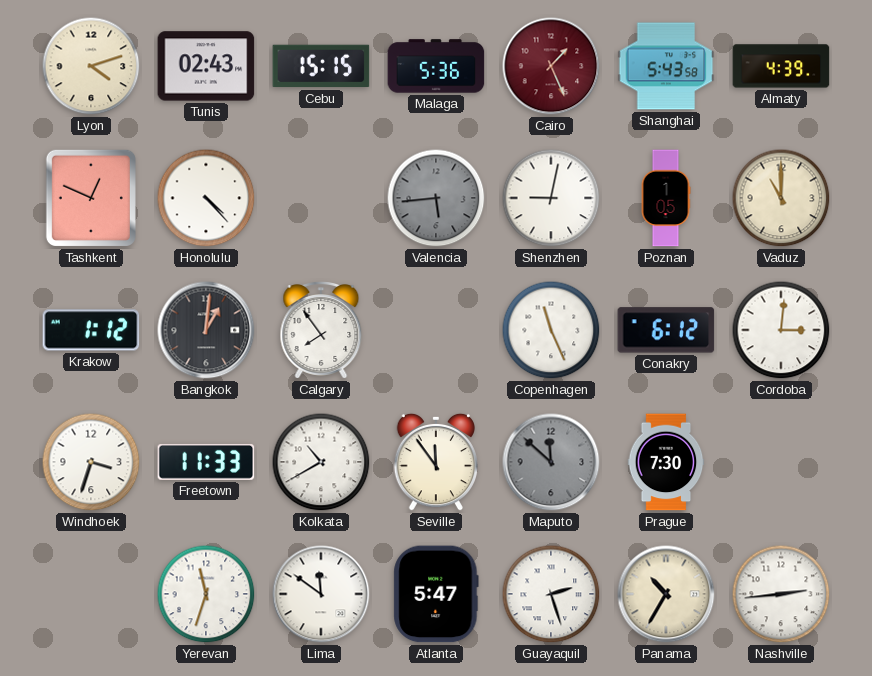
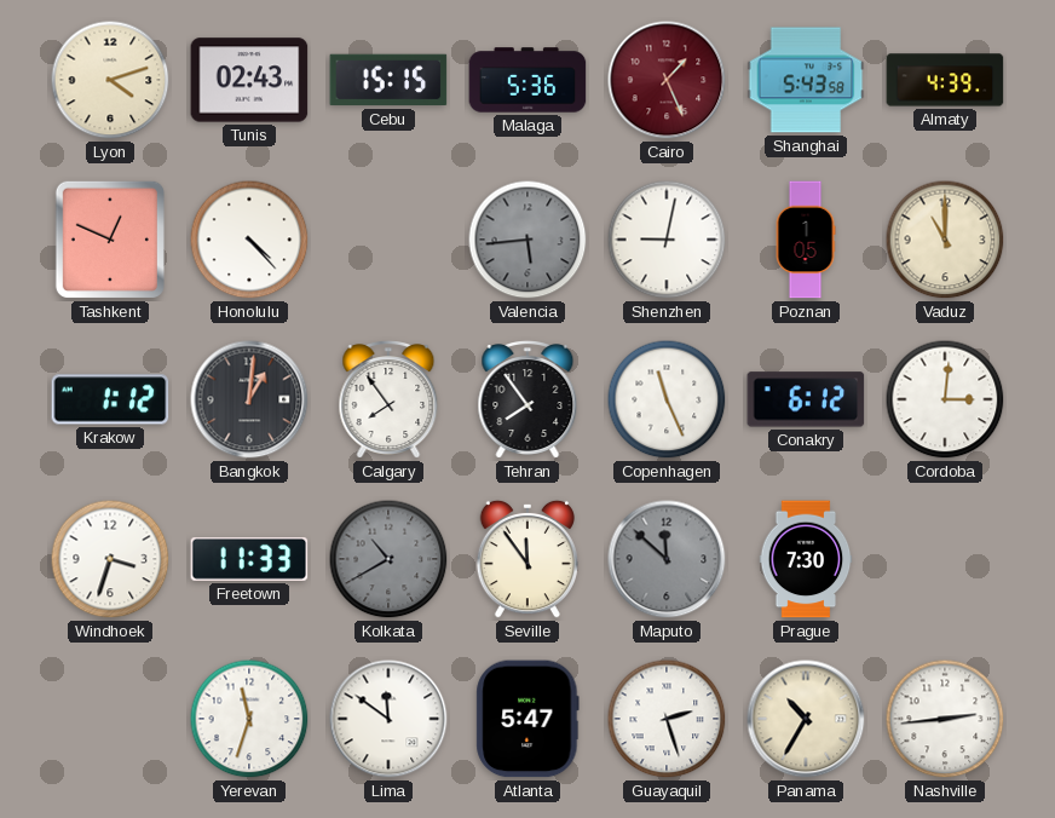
Tehran: none -> 7:54
Kolkata dial: white -> grey
